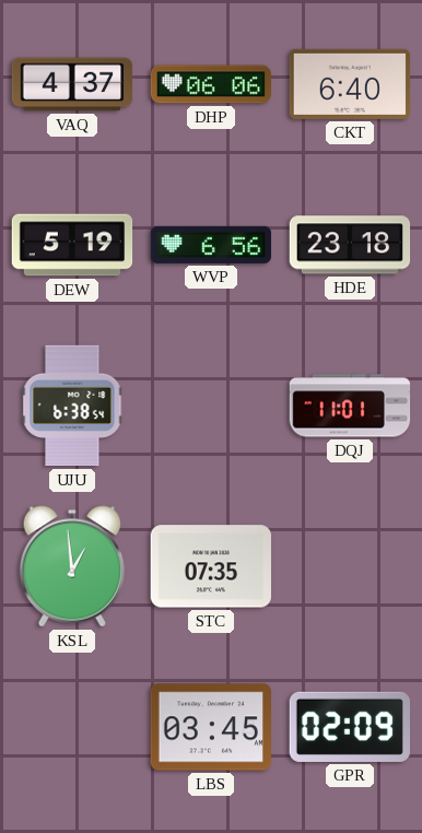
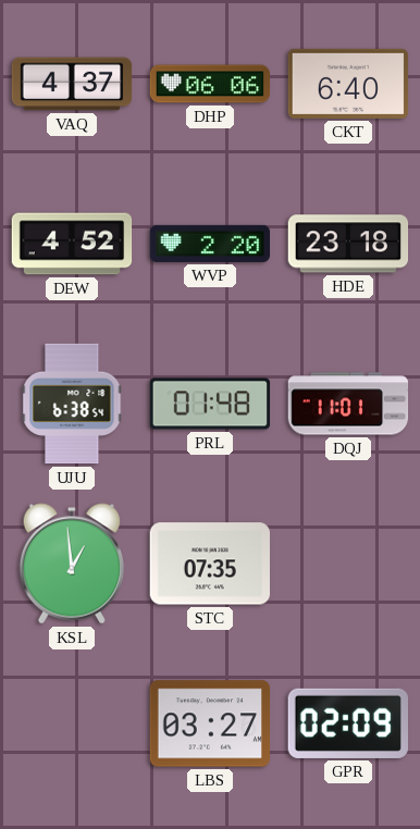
DEW: 5:19 -> 4:52
WVP: 6:56 -> 2:20
PRL: none -> 01:48
LBS: 03:45 -> 03:27
